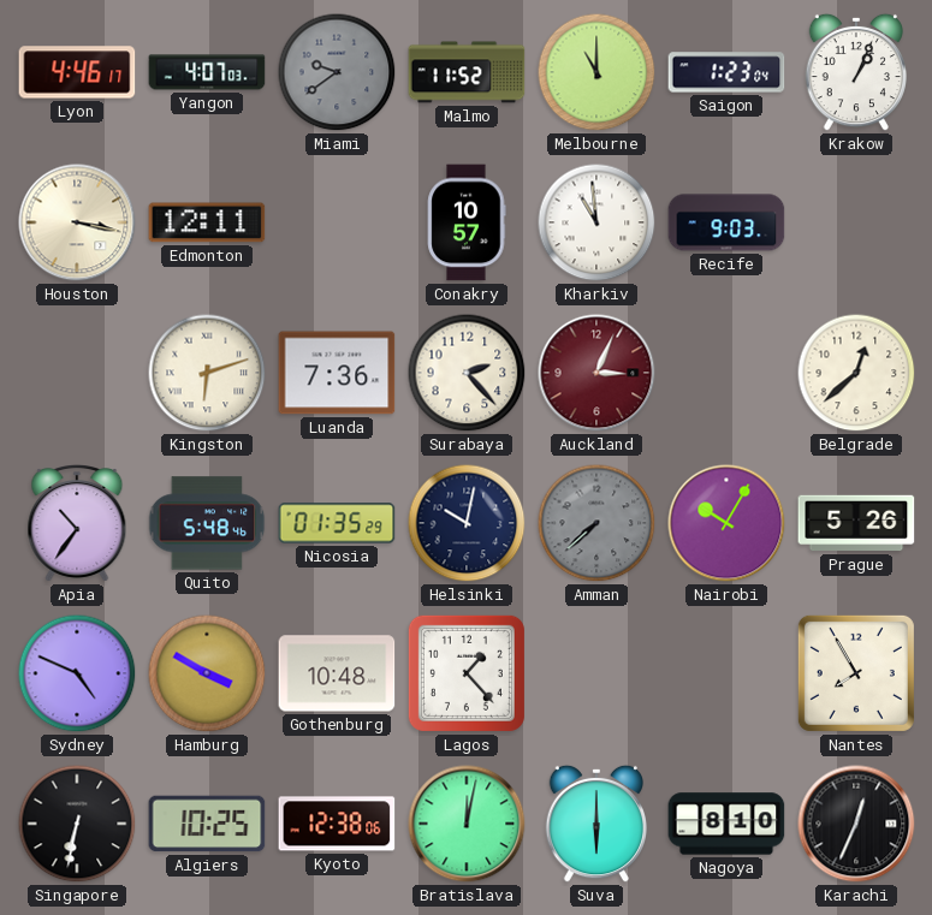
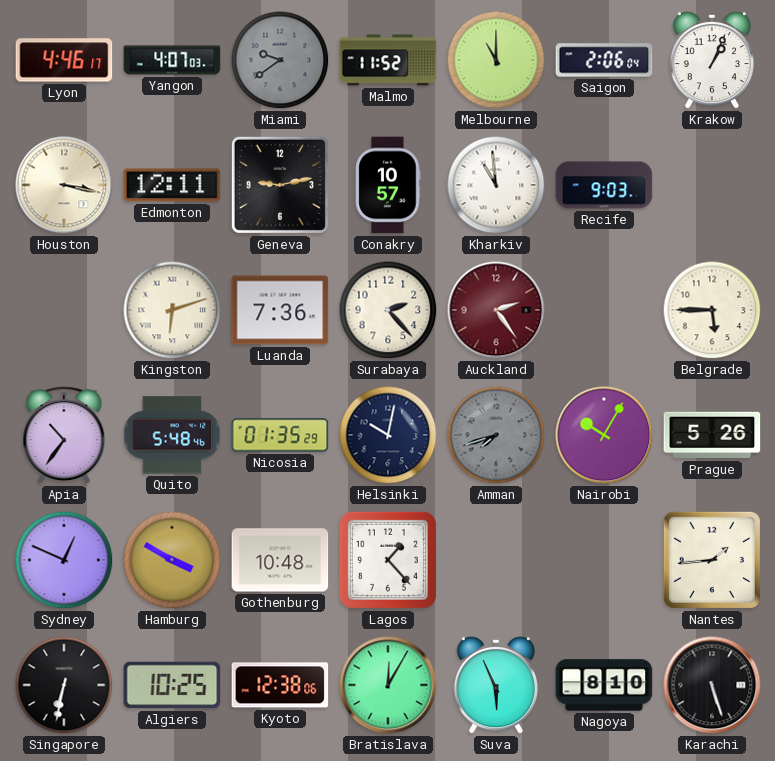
Saigon: 1:23 -> 2:06
Geneva: none -> 9:13
Auckland: 3:04 -> 2:24
Belgrade: 12:38 -> 5:45
Amman: 7:38 -> 7:42
Sydney: 4:49 -> 12:49
Nantes: 7:55 -> 1:44
Bratislava: 12:02 -> 12:05
Suva: 6:00 -> 5:56
Karachi: 12:34 -> 5:27
